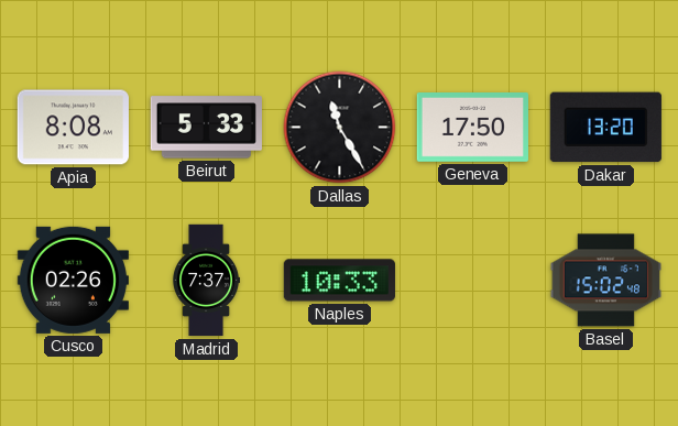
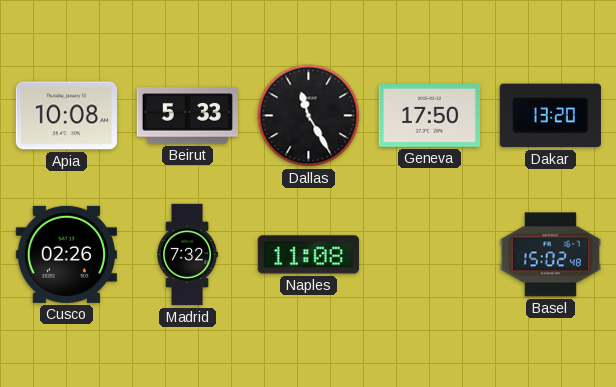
Apia: 8:08 -> 10:08
Madrid: 7:37 -> 7:32
Naples: 10:33 -> 11:08
